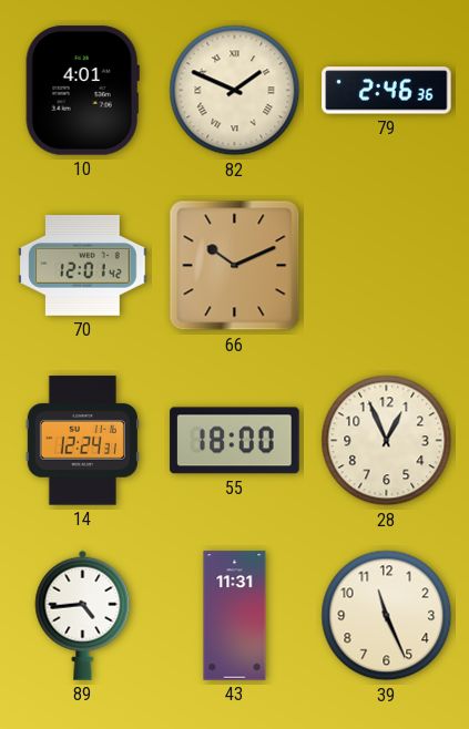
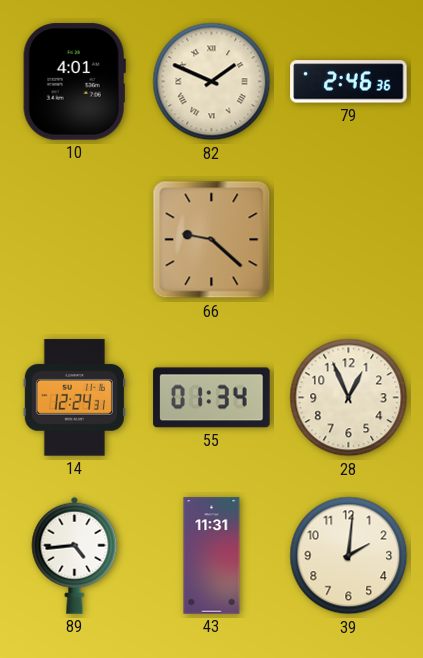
70: 12:01 -> none
66: 10:11 -> 9:22
55: 18:00 -> 01:34
39: 11:26 -> 2:01
